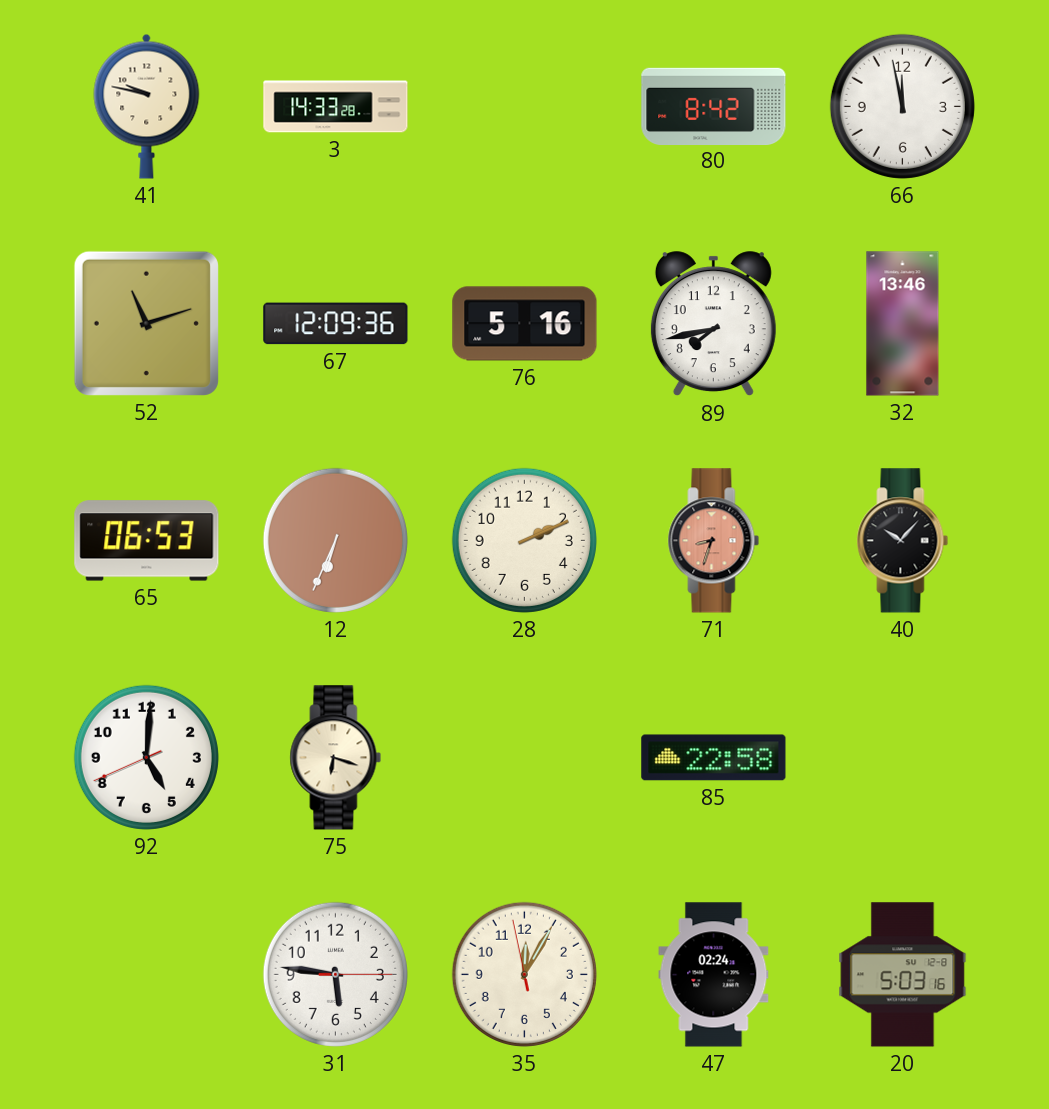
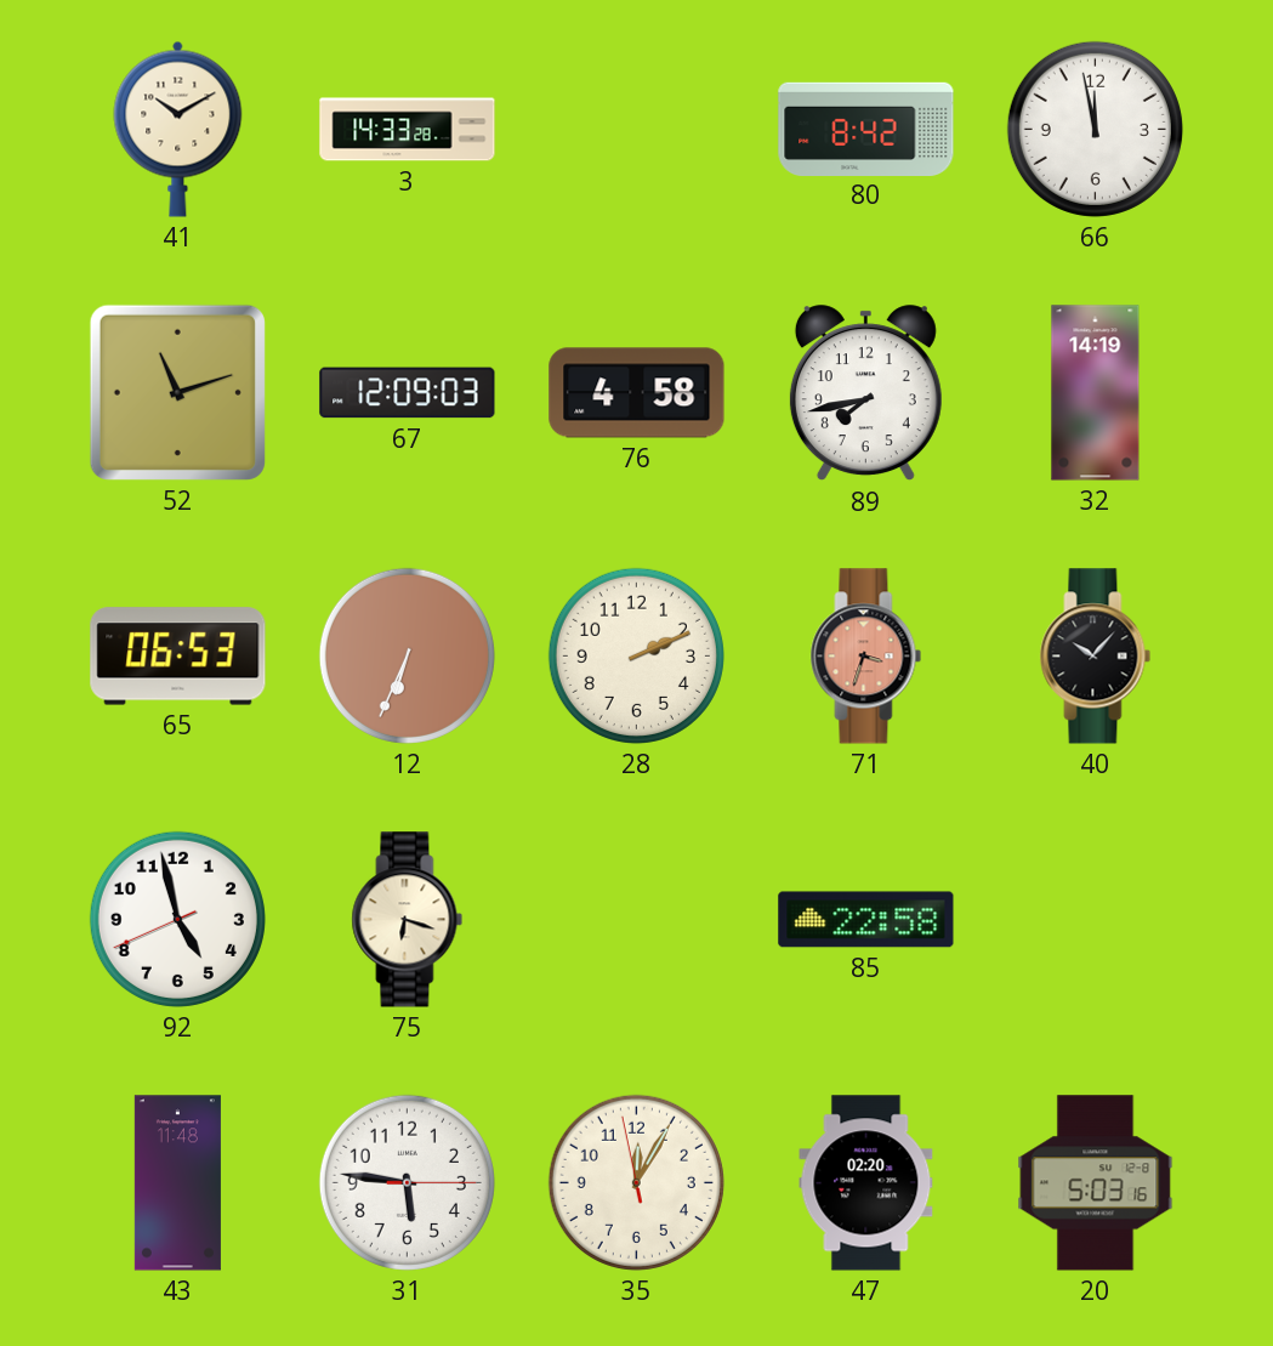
41: 9:47 -> 10:10
67: 12:09:36 -> 12:09:03
76: 5:16 -> 4:58
32: 13:46 -> 14:19
71: 8:33 -> 3:33
92: 5:00 -> 4:57
43: none -> 11:48
47: 02:24 -> 02:20
